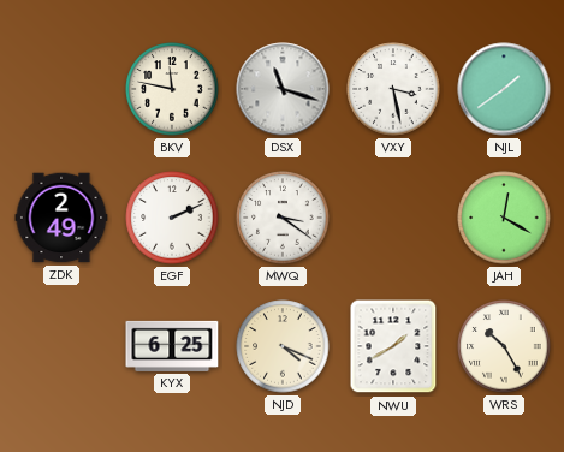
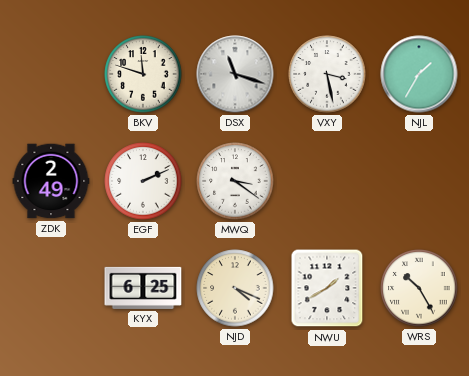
BKV: 11:47 -> 11:48
NJL: 1:39 -> 1:35
JAH: 12:20 -> none
